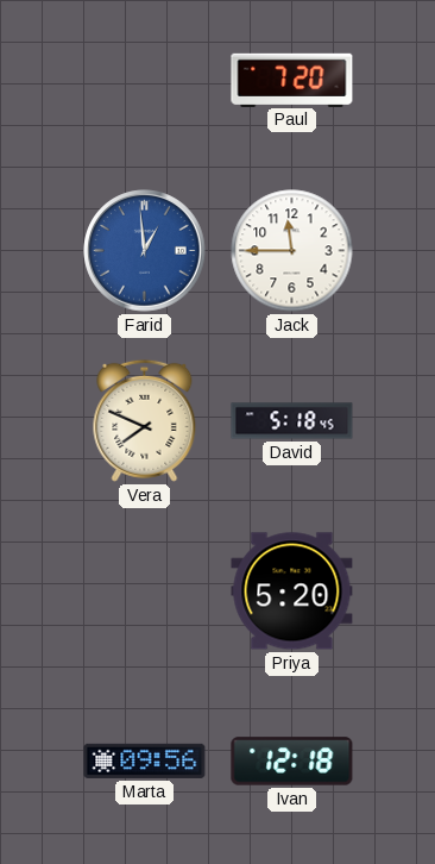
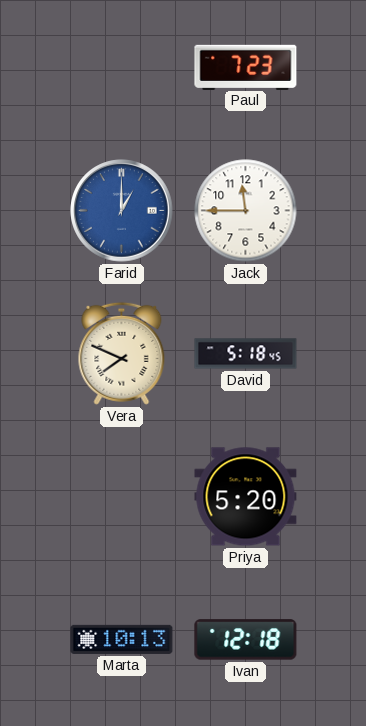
Paul: 7:20 -> 7:23
Farid: 12:59 -> 1:00
Marta: 09:56 -> 10:13
